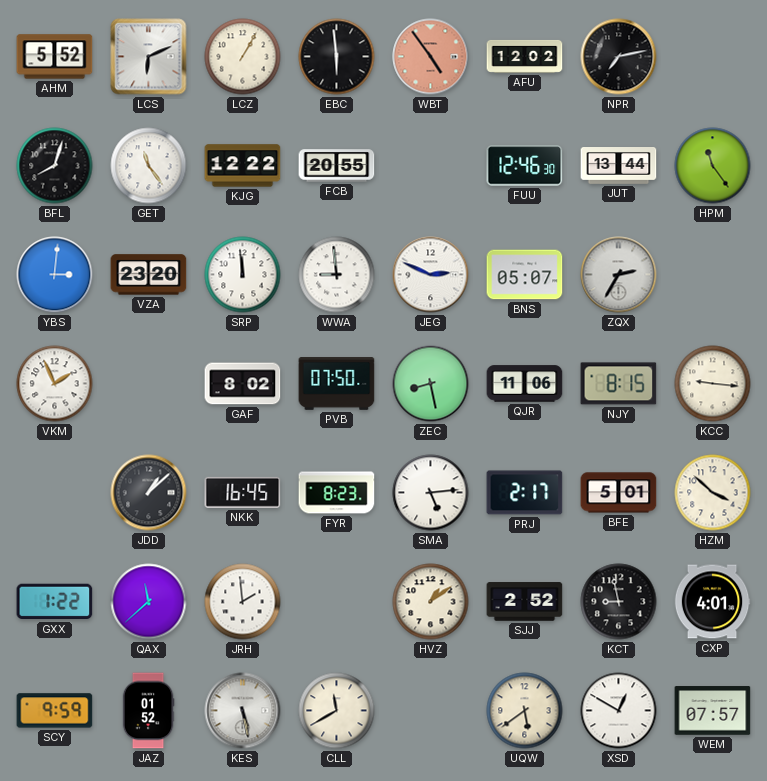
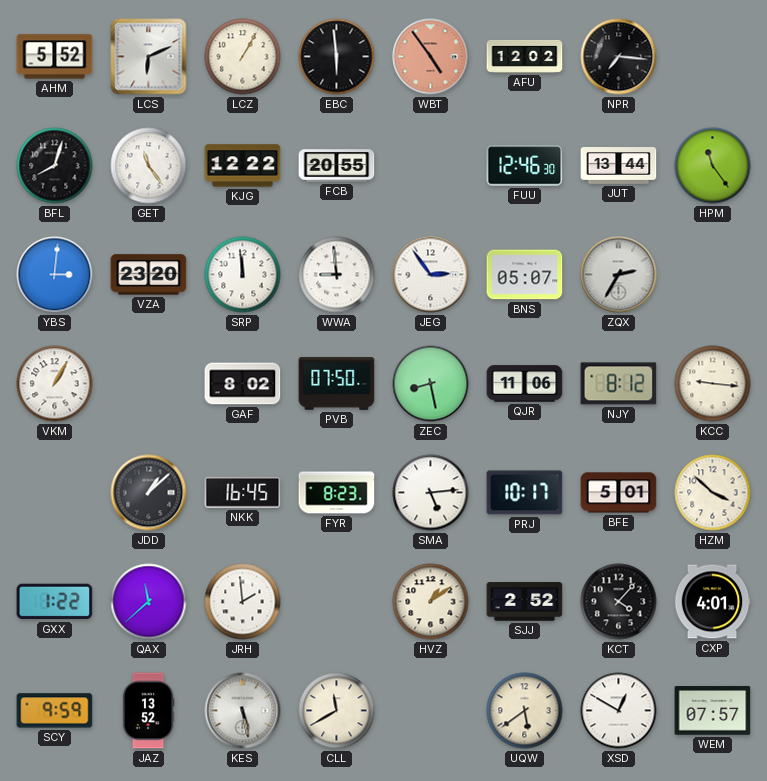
NPR: 7:13 -> 7:16
JEG: 2:49 -> 2:54
VKM: 1:56 -> 1:05
NJY: 8:15 -> 8:12
PRJ: 2:17 -> 10:17
KCT: 8:58 -> 4:07
JAZ: 01:52 -> 13:52
